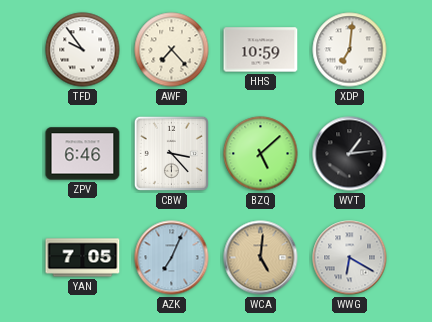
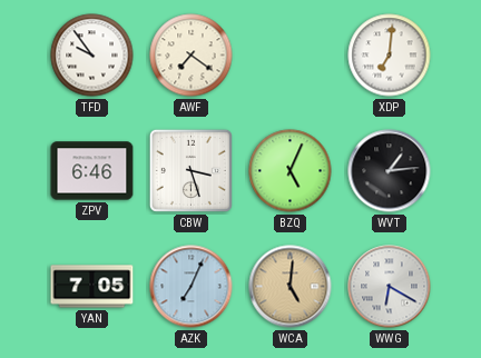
AWF: 7:23 -> 7:21
HHS: 10:59 -> none
CBW: 3:23 -> 3:27
BZQ: 5:08 -> 5:04
